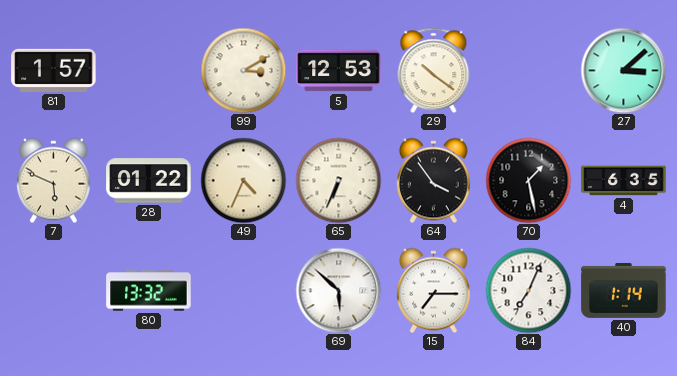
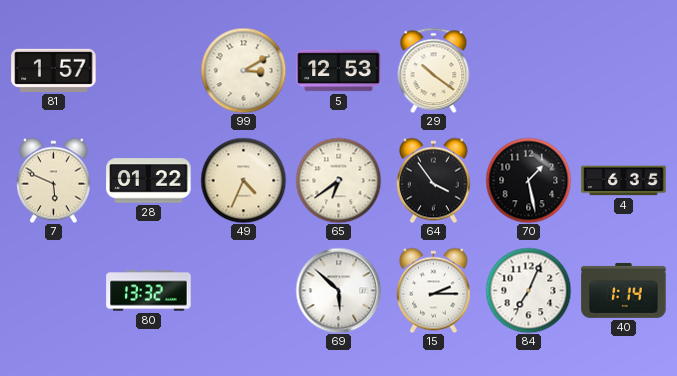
27: 3:08 -> none
65: 6:34 -> 6:39
15: 7:15 -> 2:15
